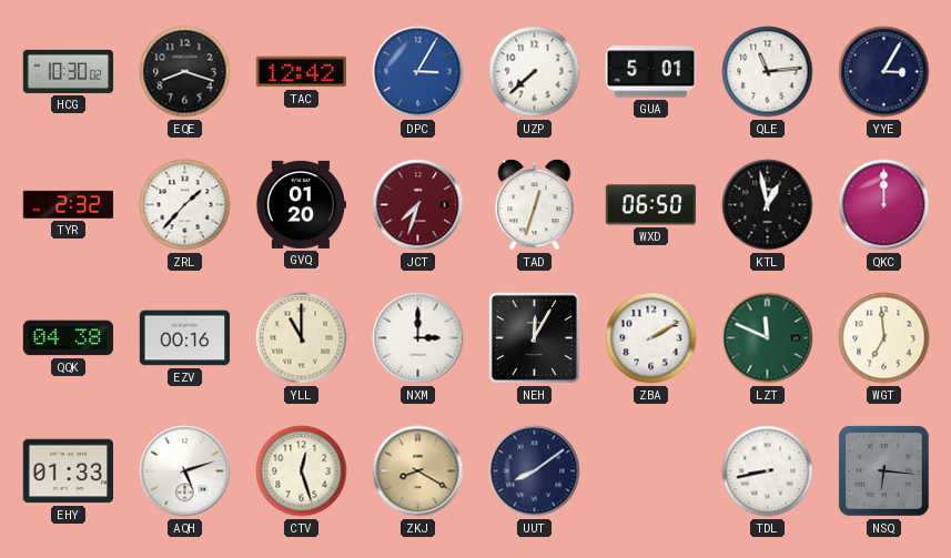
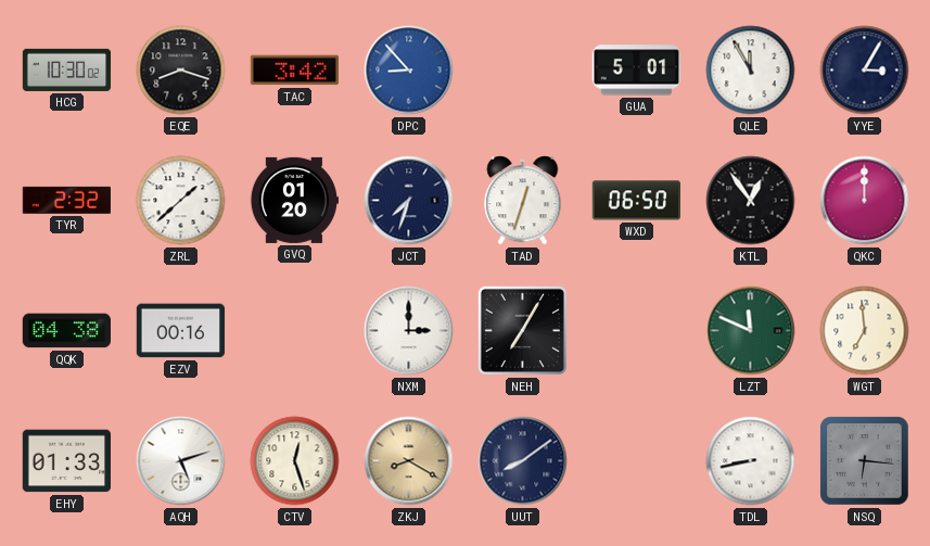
TAC: 12:42 -> 3:42
DPC: 3:05 -> 8:53
UZP: 7:38 -> none
QLE: 11:14 -> 11:55
ZRL: 1:37 -> 1:38
JCT dial: burgundy -> navy
KTL: 12:58 -> 12:54
YLL: 11:00 -> none
NEH: 12:05 -> 7:05
ZBA: 2:10 -> none
